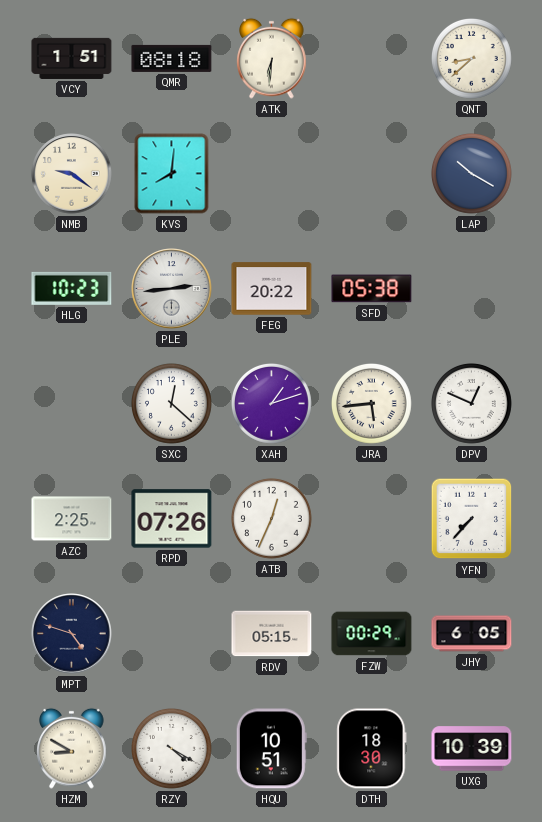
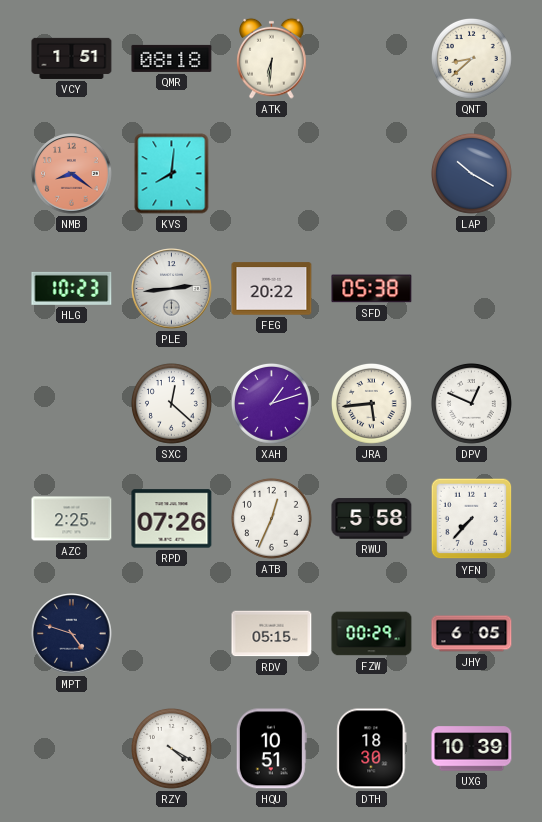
NMB: 9:21 -> 8:21
NMB dial: cream -> salmon
RWU: none -> 5:58
HZM: 8:50 -> none
